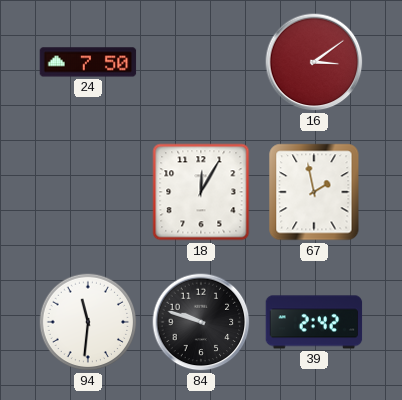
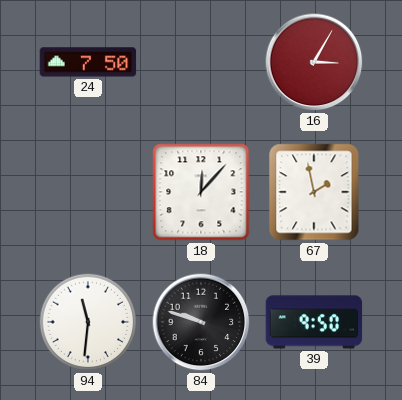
16: 3:09 -> 3:05
18: 12:05 -> 12:07
39: 2:42 -> 9:50
